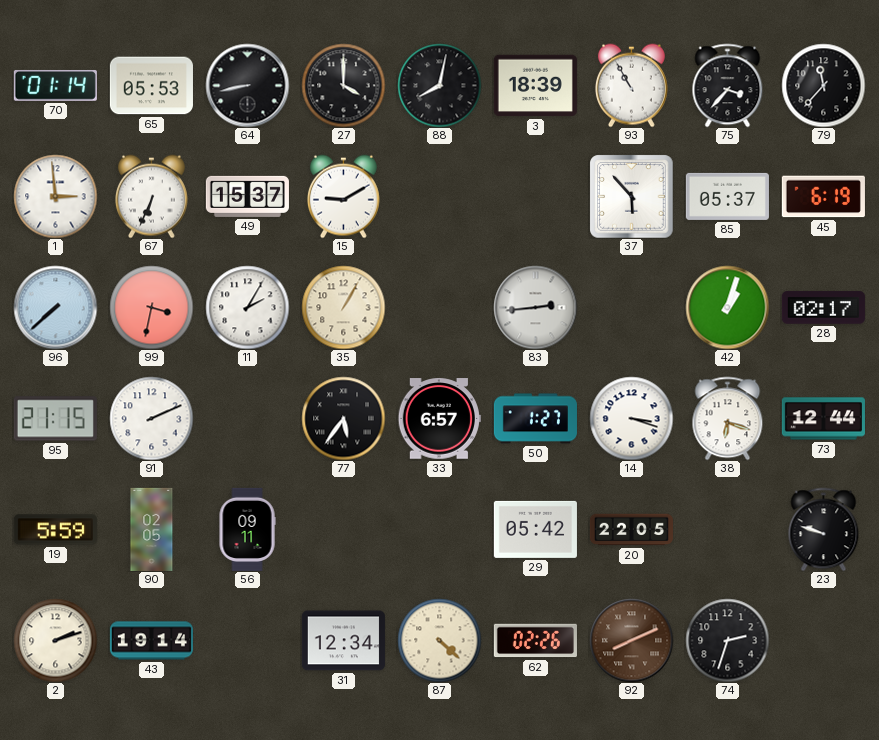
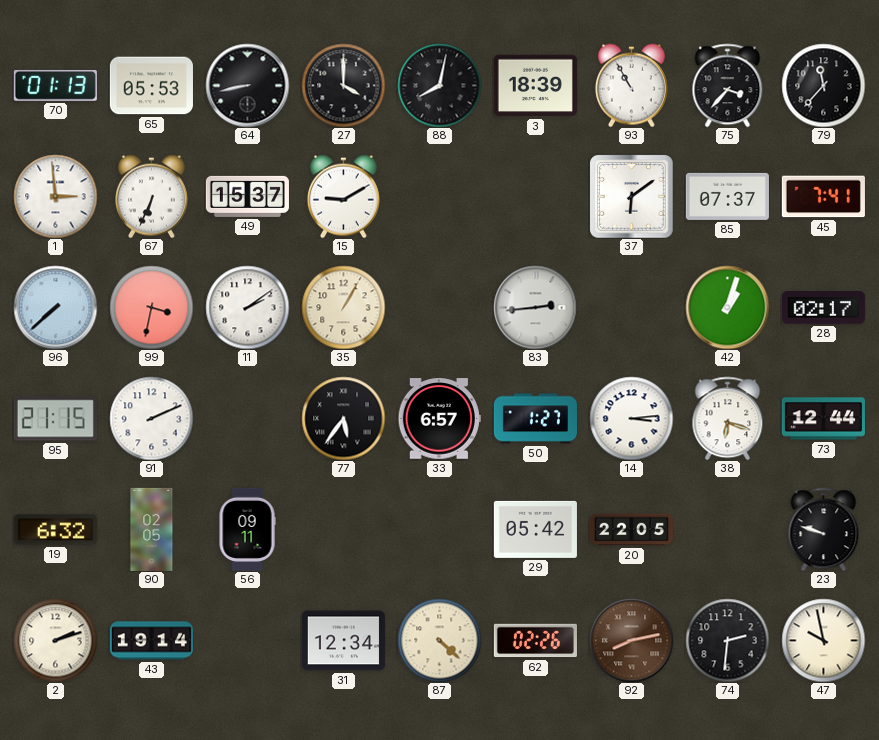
70: 01:14 -> 01:13
37: 5:53 -> 6:09
85: 05:37 -> 07:37
45: 6:19 -> 7:41
11: 2:05 -> 2:09
14: 3:18 -> 3:14
19: 5:59 -> 6:32
92: 8:11 -> 8:13
74: 2:33 -> 2:31
47: none -> 9:58
